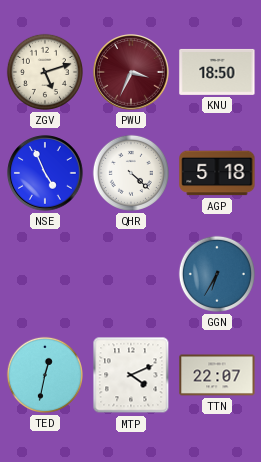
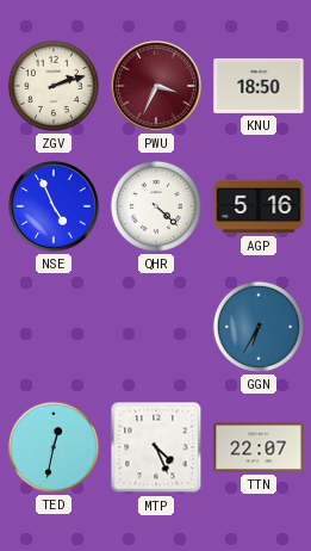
ZGV: 5:12 -> 2:12
AGP: 5:18 -> 5:16
MTP: 4:11 -> 4:26
